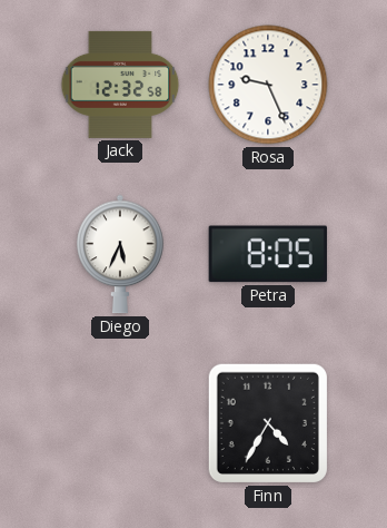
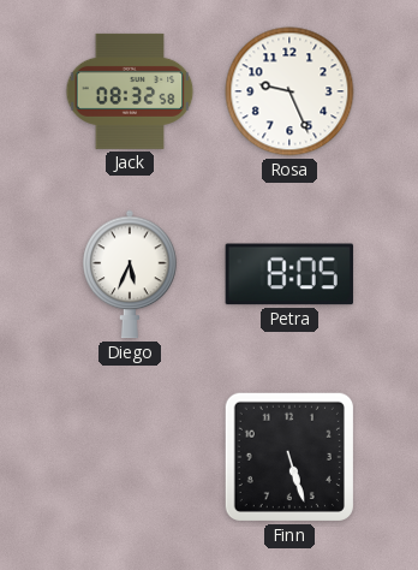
Jack: 12:32 -> 08:32
Finn: 4:35 -> 5:27
